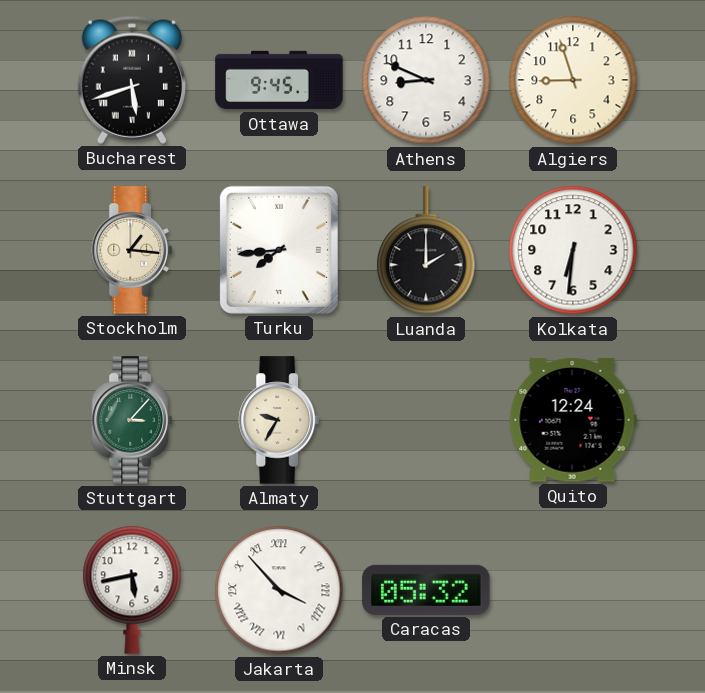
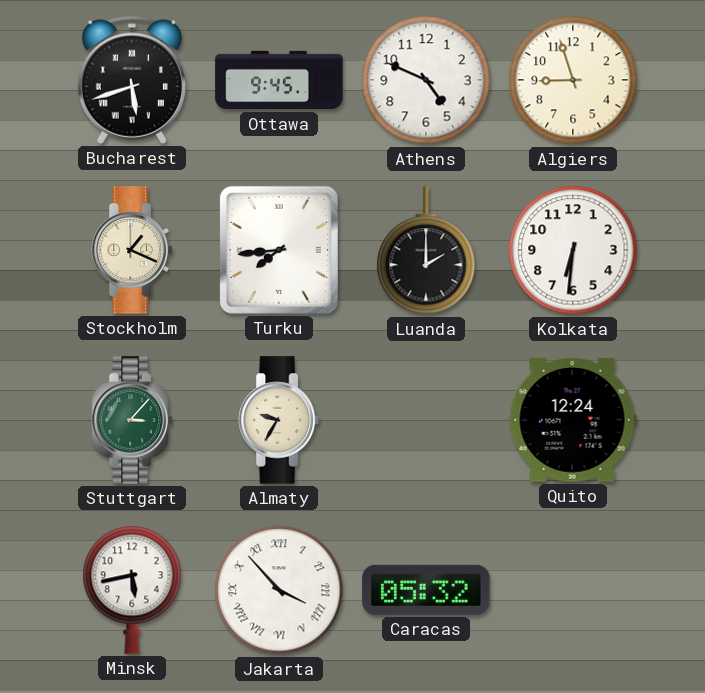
Athens: 8:49 -> 4:49
Stockholm: 1:16 -> 1:19
